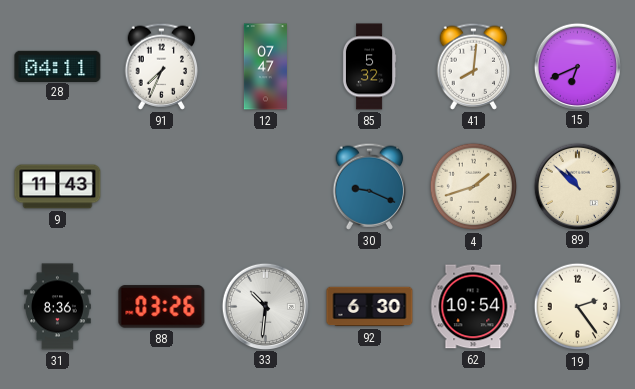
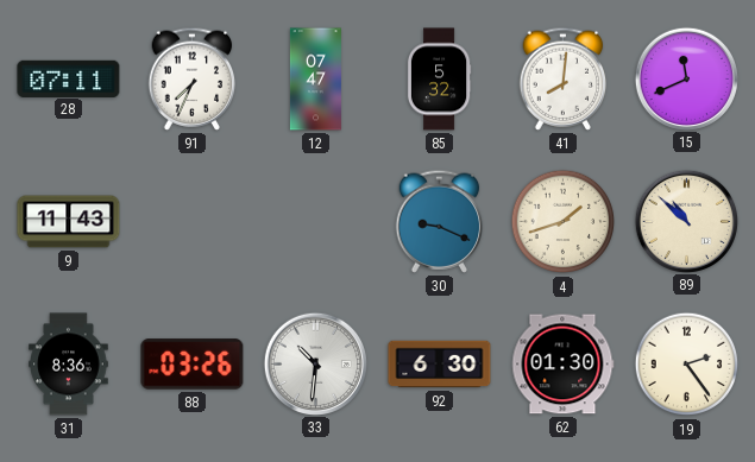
28: 04:11 -> 07:11
15: 6:41 -> 11:41
62: 10:54 -> 01:30
